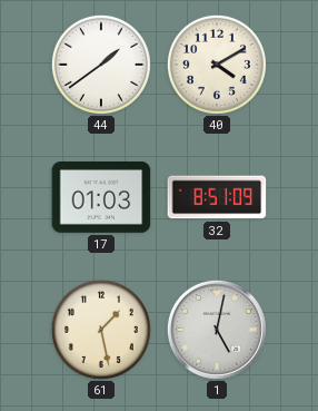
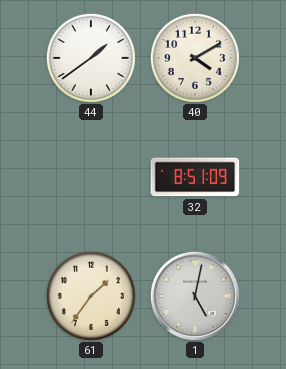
17: 01:03 -> none
61: 1:28 -> 1:36
